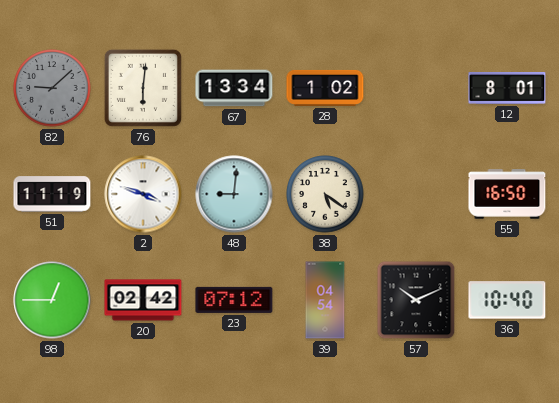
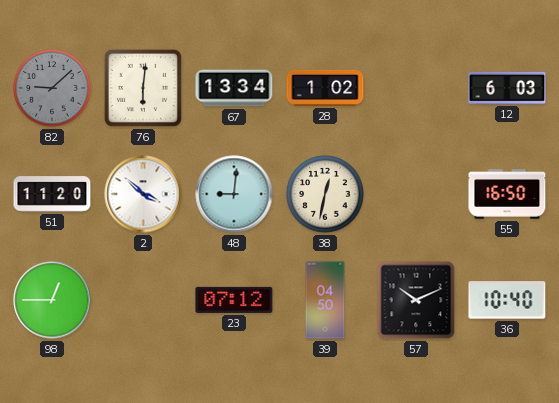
12: 8:01 -> 6:03
51: 11:19 -> 11:20
2: 3:48 -> 3:52
38: 5:21 -> 12:32
20: 02:42 -> none
39: 04:54 -> 04:50
